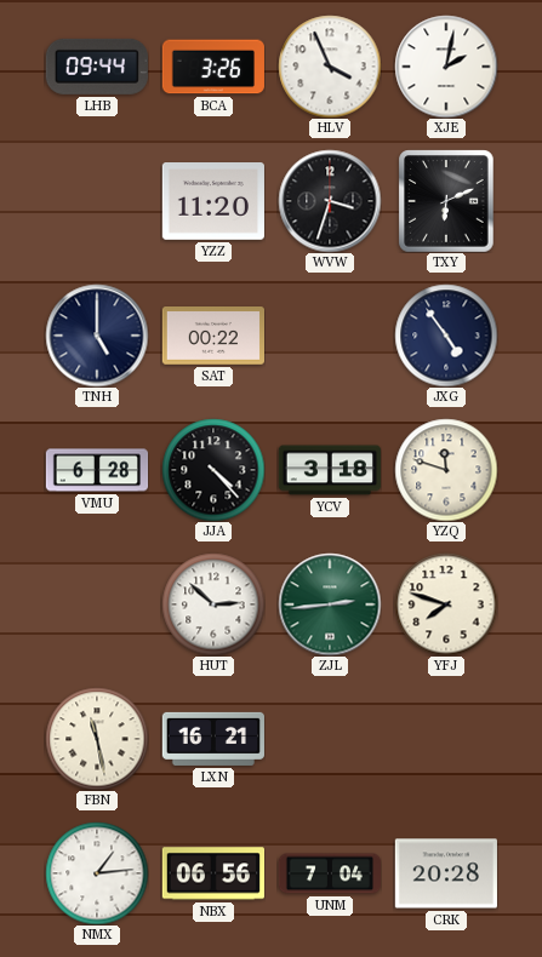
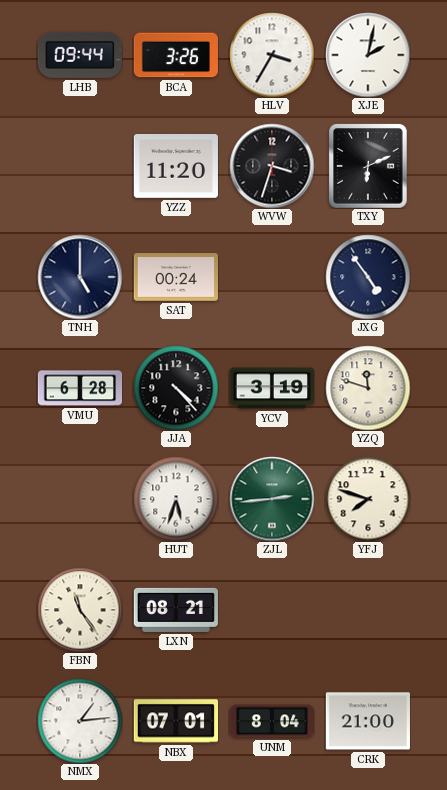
HLV: 3:56 -> 3:35
SAT: 00:22 -> 00:24
YCV: 3:18 -> 3:19
HUT: 2:52 -> 5:33
FBN: 11:28 -> 11:24
LXN: 16:21 -> 08:21
NBX: 06:56 -> 07:01
UNM: 7:04 -> 8:04
CRK: 20:28 -> 21:00
